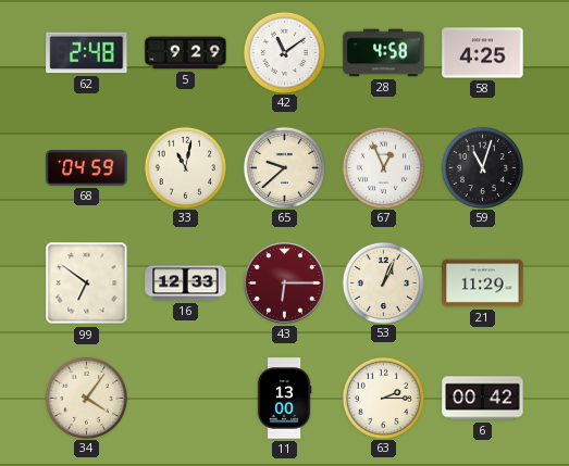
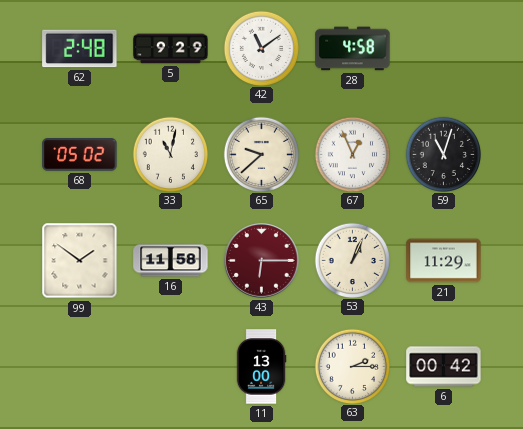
58: 4:25 -> none
68: 04:59 -> 05:02
99: 6:51 -> 1:51
16: 12:33 -> 11:58
34: 4:06 -> none
